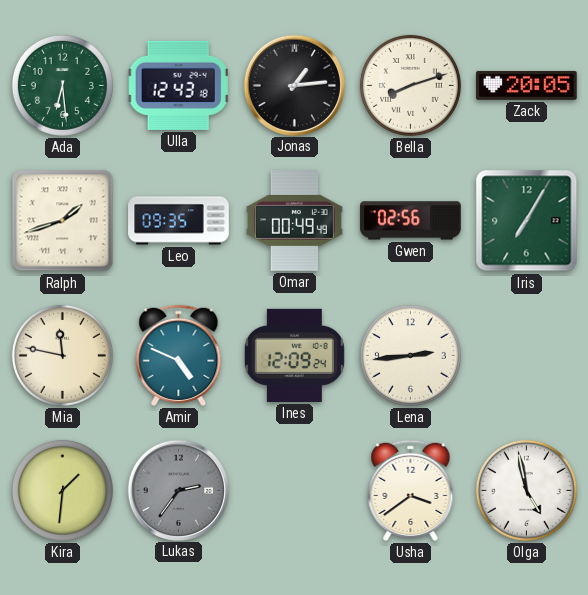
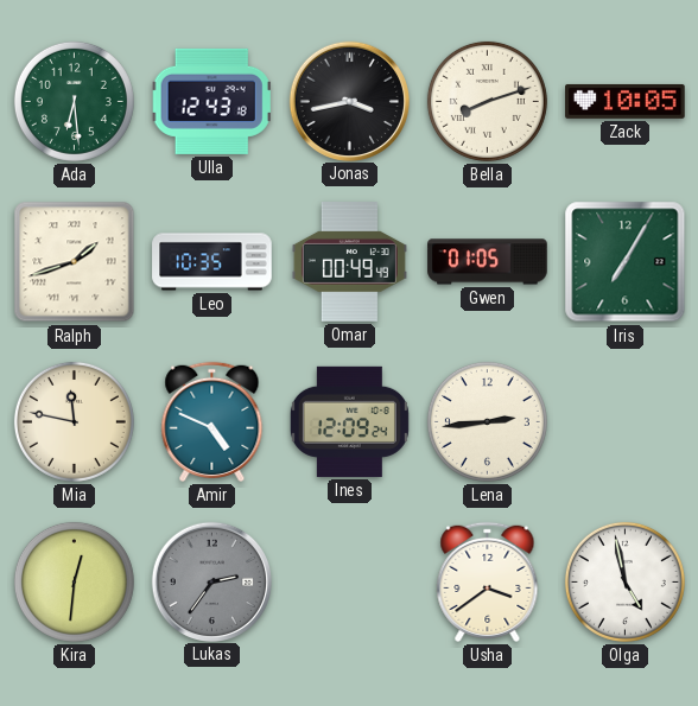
Jonas: 1:14 -> 3:43
Zack: 20:05 -> 10:05
Leo: 09:35 -> 10:35
Gwen: 02:56 -> 01:05
Kira: 1:31 -> 12:31
